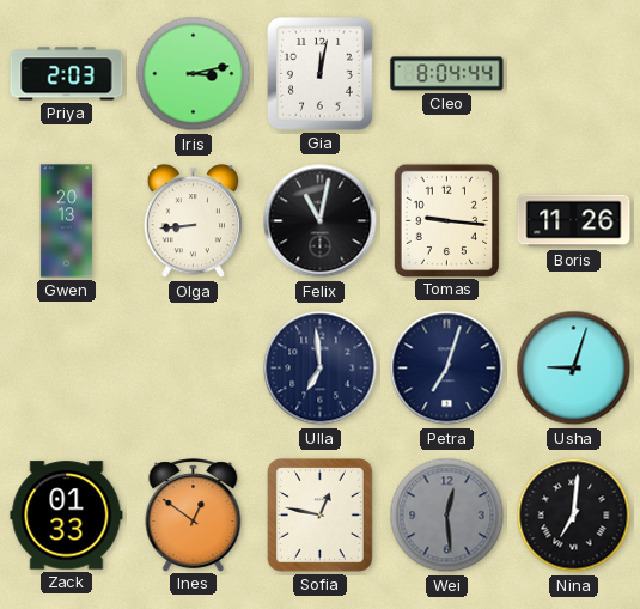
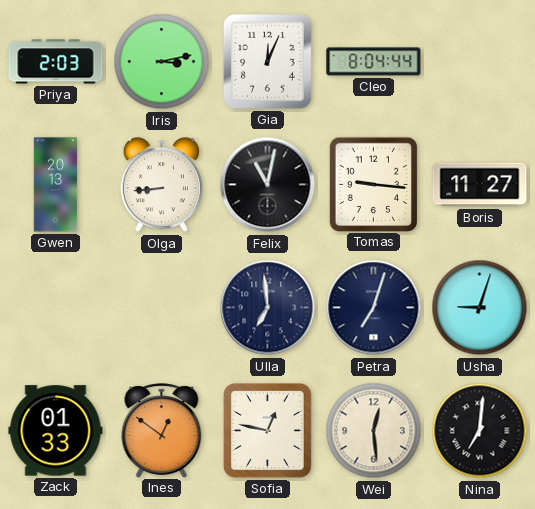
Gia: 12:02 -> 12:04
Boris: 11:26 -> 11:27
Wei dial: grey -> cream
